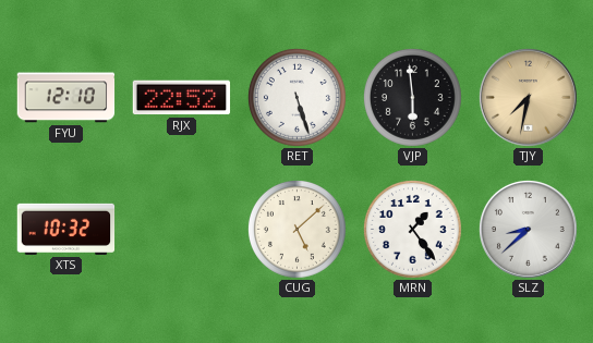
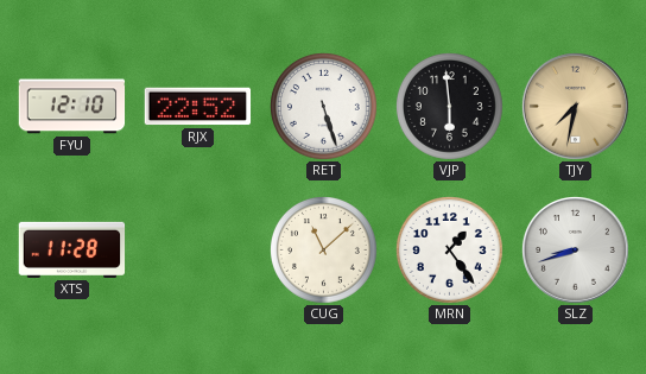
XTS: 10:32 -> 11:28
CUG: 5:08 -> 11:08
SLZ: 8:38 -> 8:42
